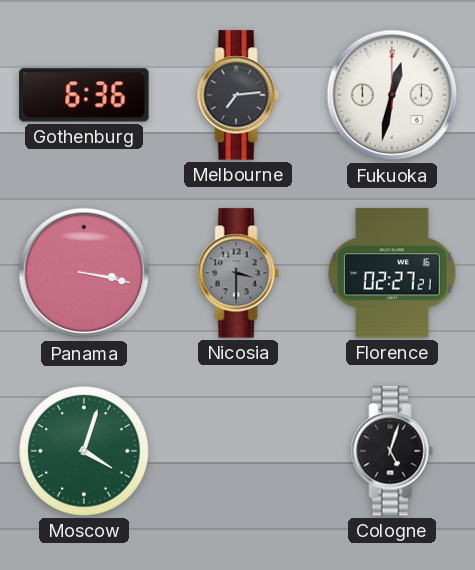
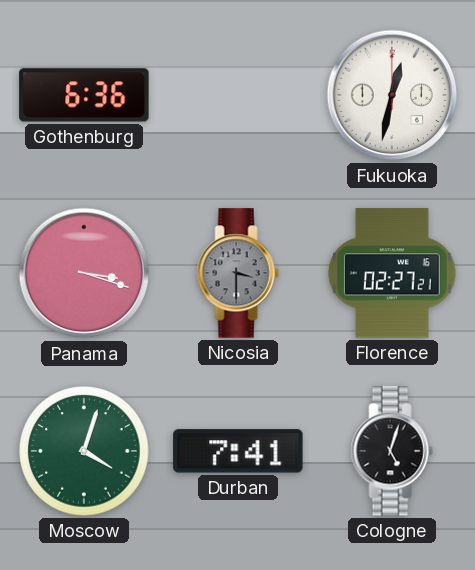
Melbourne: 7:14 -> none
Panama: 3:17 -> 3:18
Durban: none -> 7:41
